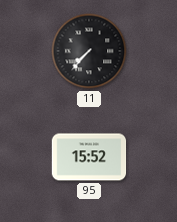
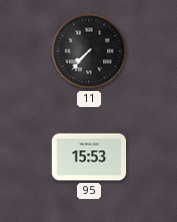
95: 15:52 -> 15:53
